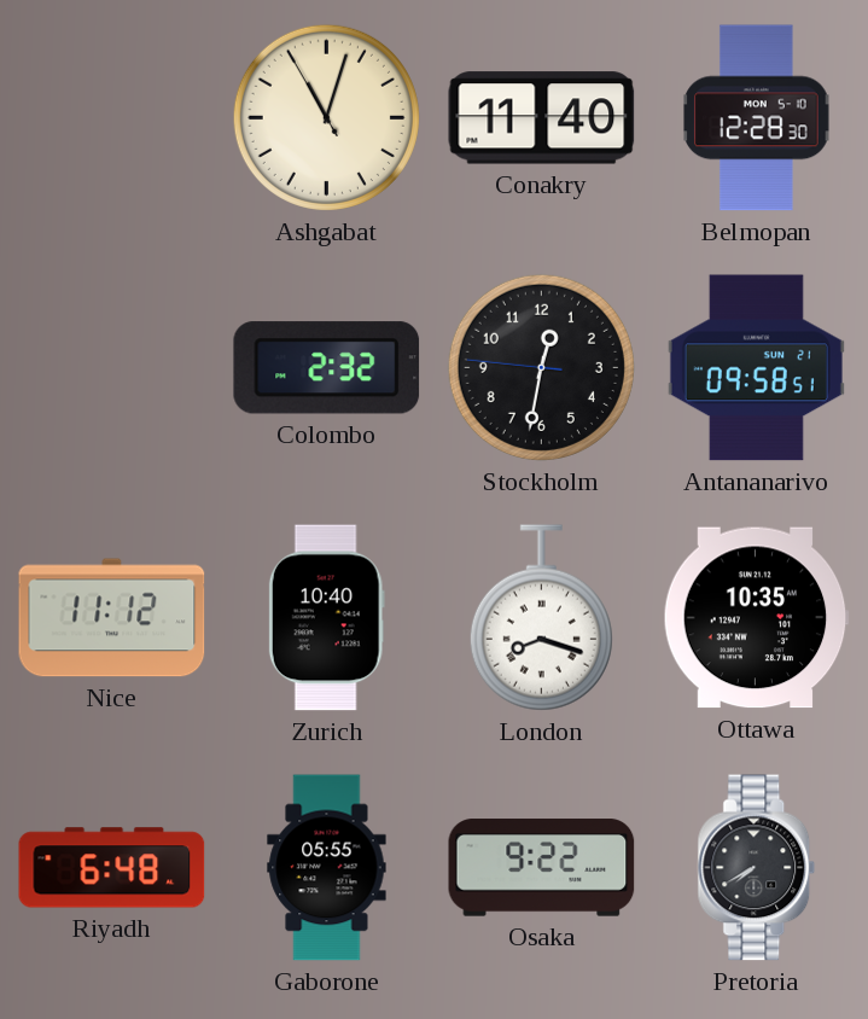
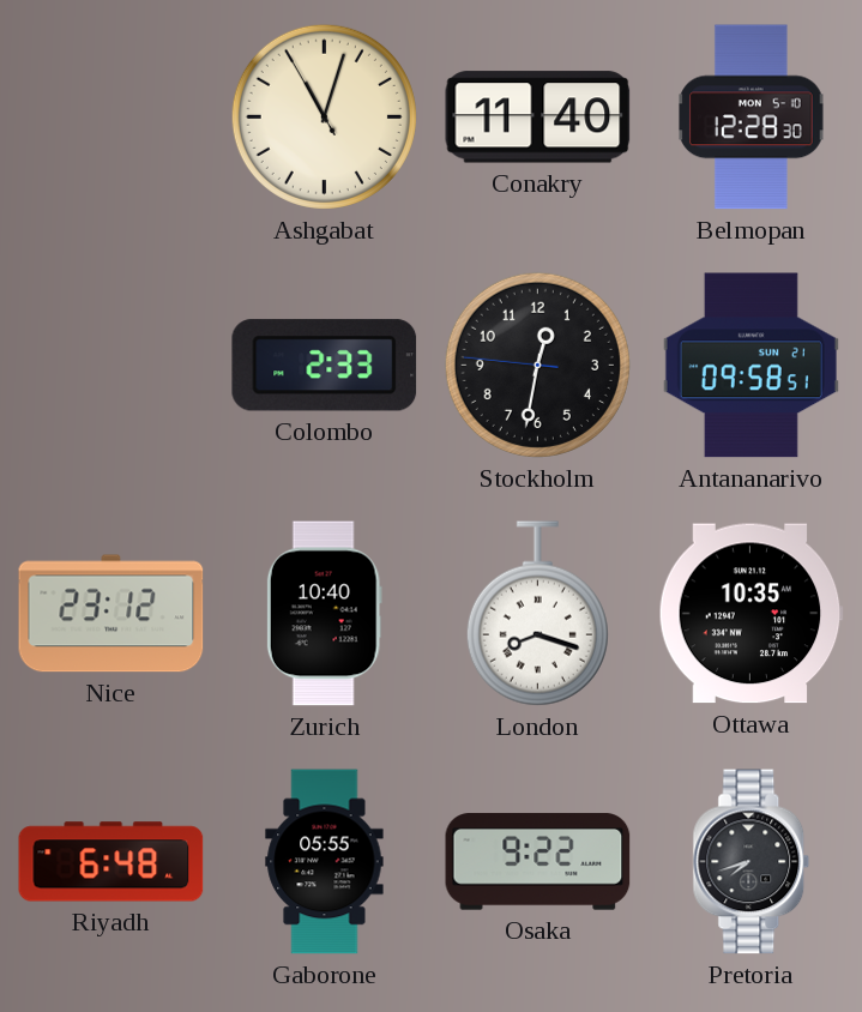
Colombo: 2:32 -> 2:33
Nice: 11:12 -> 23:12
Pretoria: 7:40 -> 7:42
